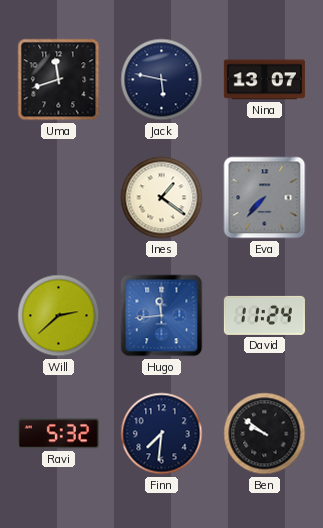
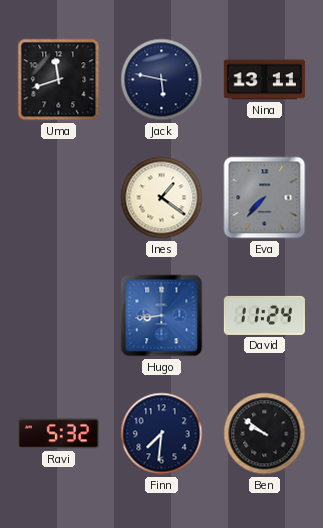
Nina: 13:07 -> 13:11
Will: 2:38 -> none
Hugo: 11:44 -> 8:44
